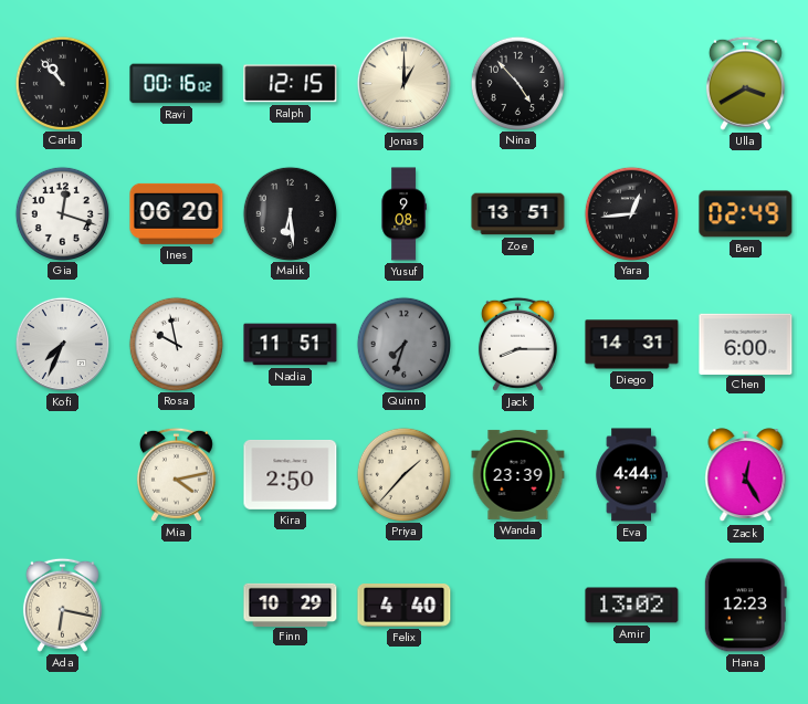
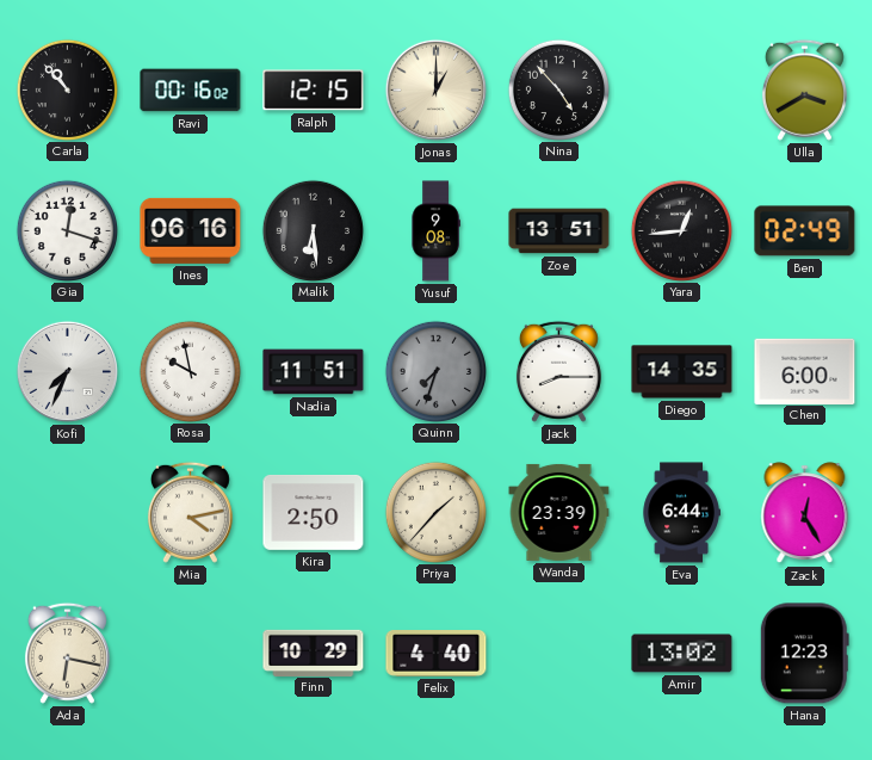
Ines: 06:20 -> 06:16
Diego: 14:31 -> 14:35
Eva: 4:44 -> 6:44
